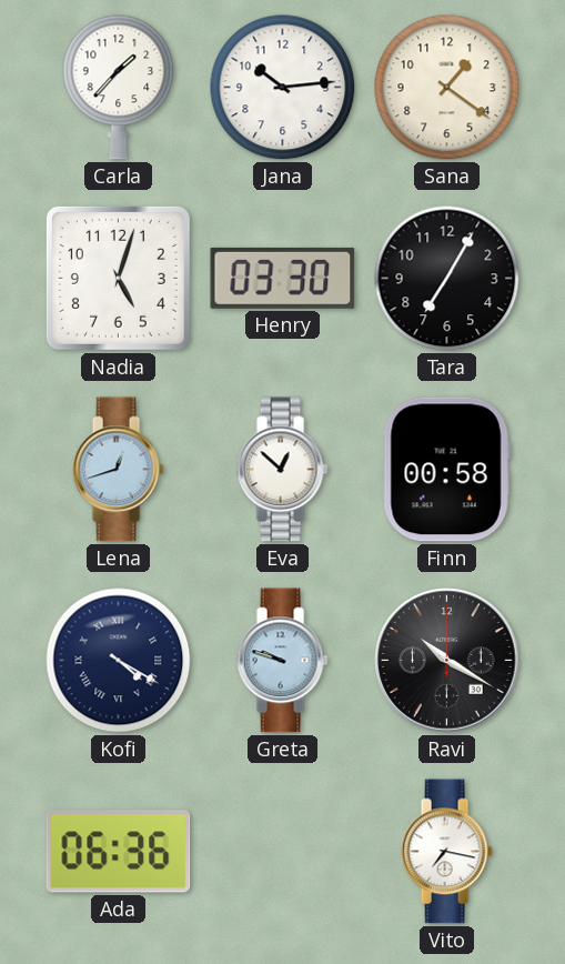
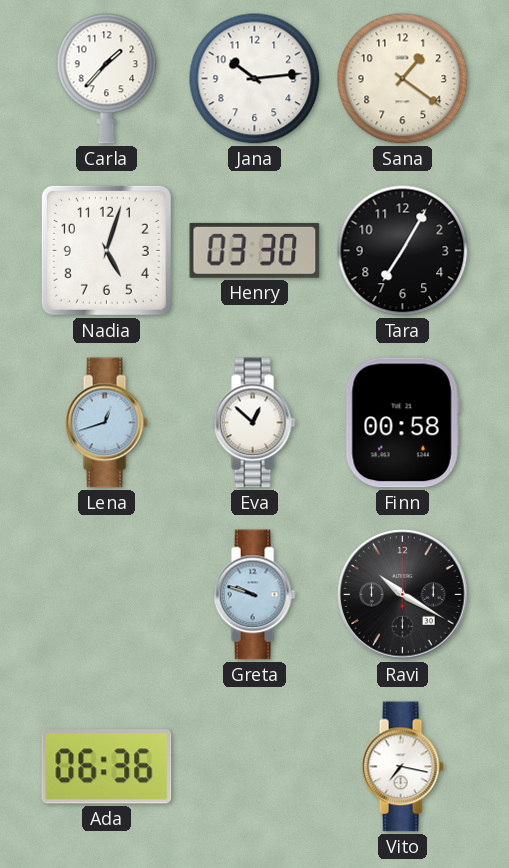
Kofi: 4:20 -> none
